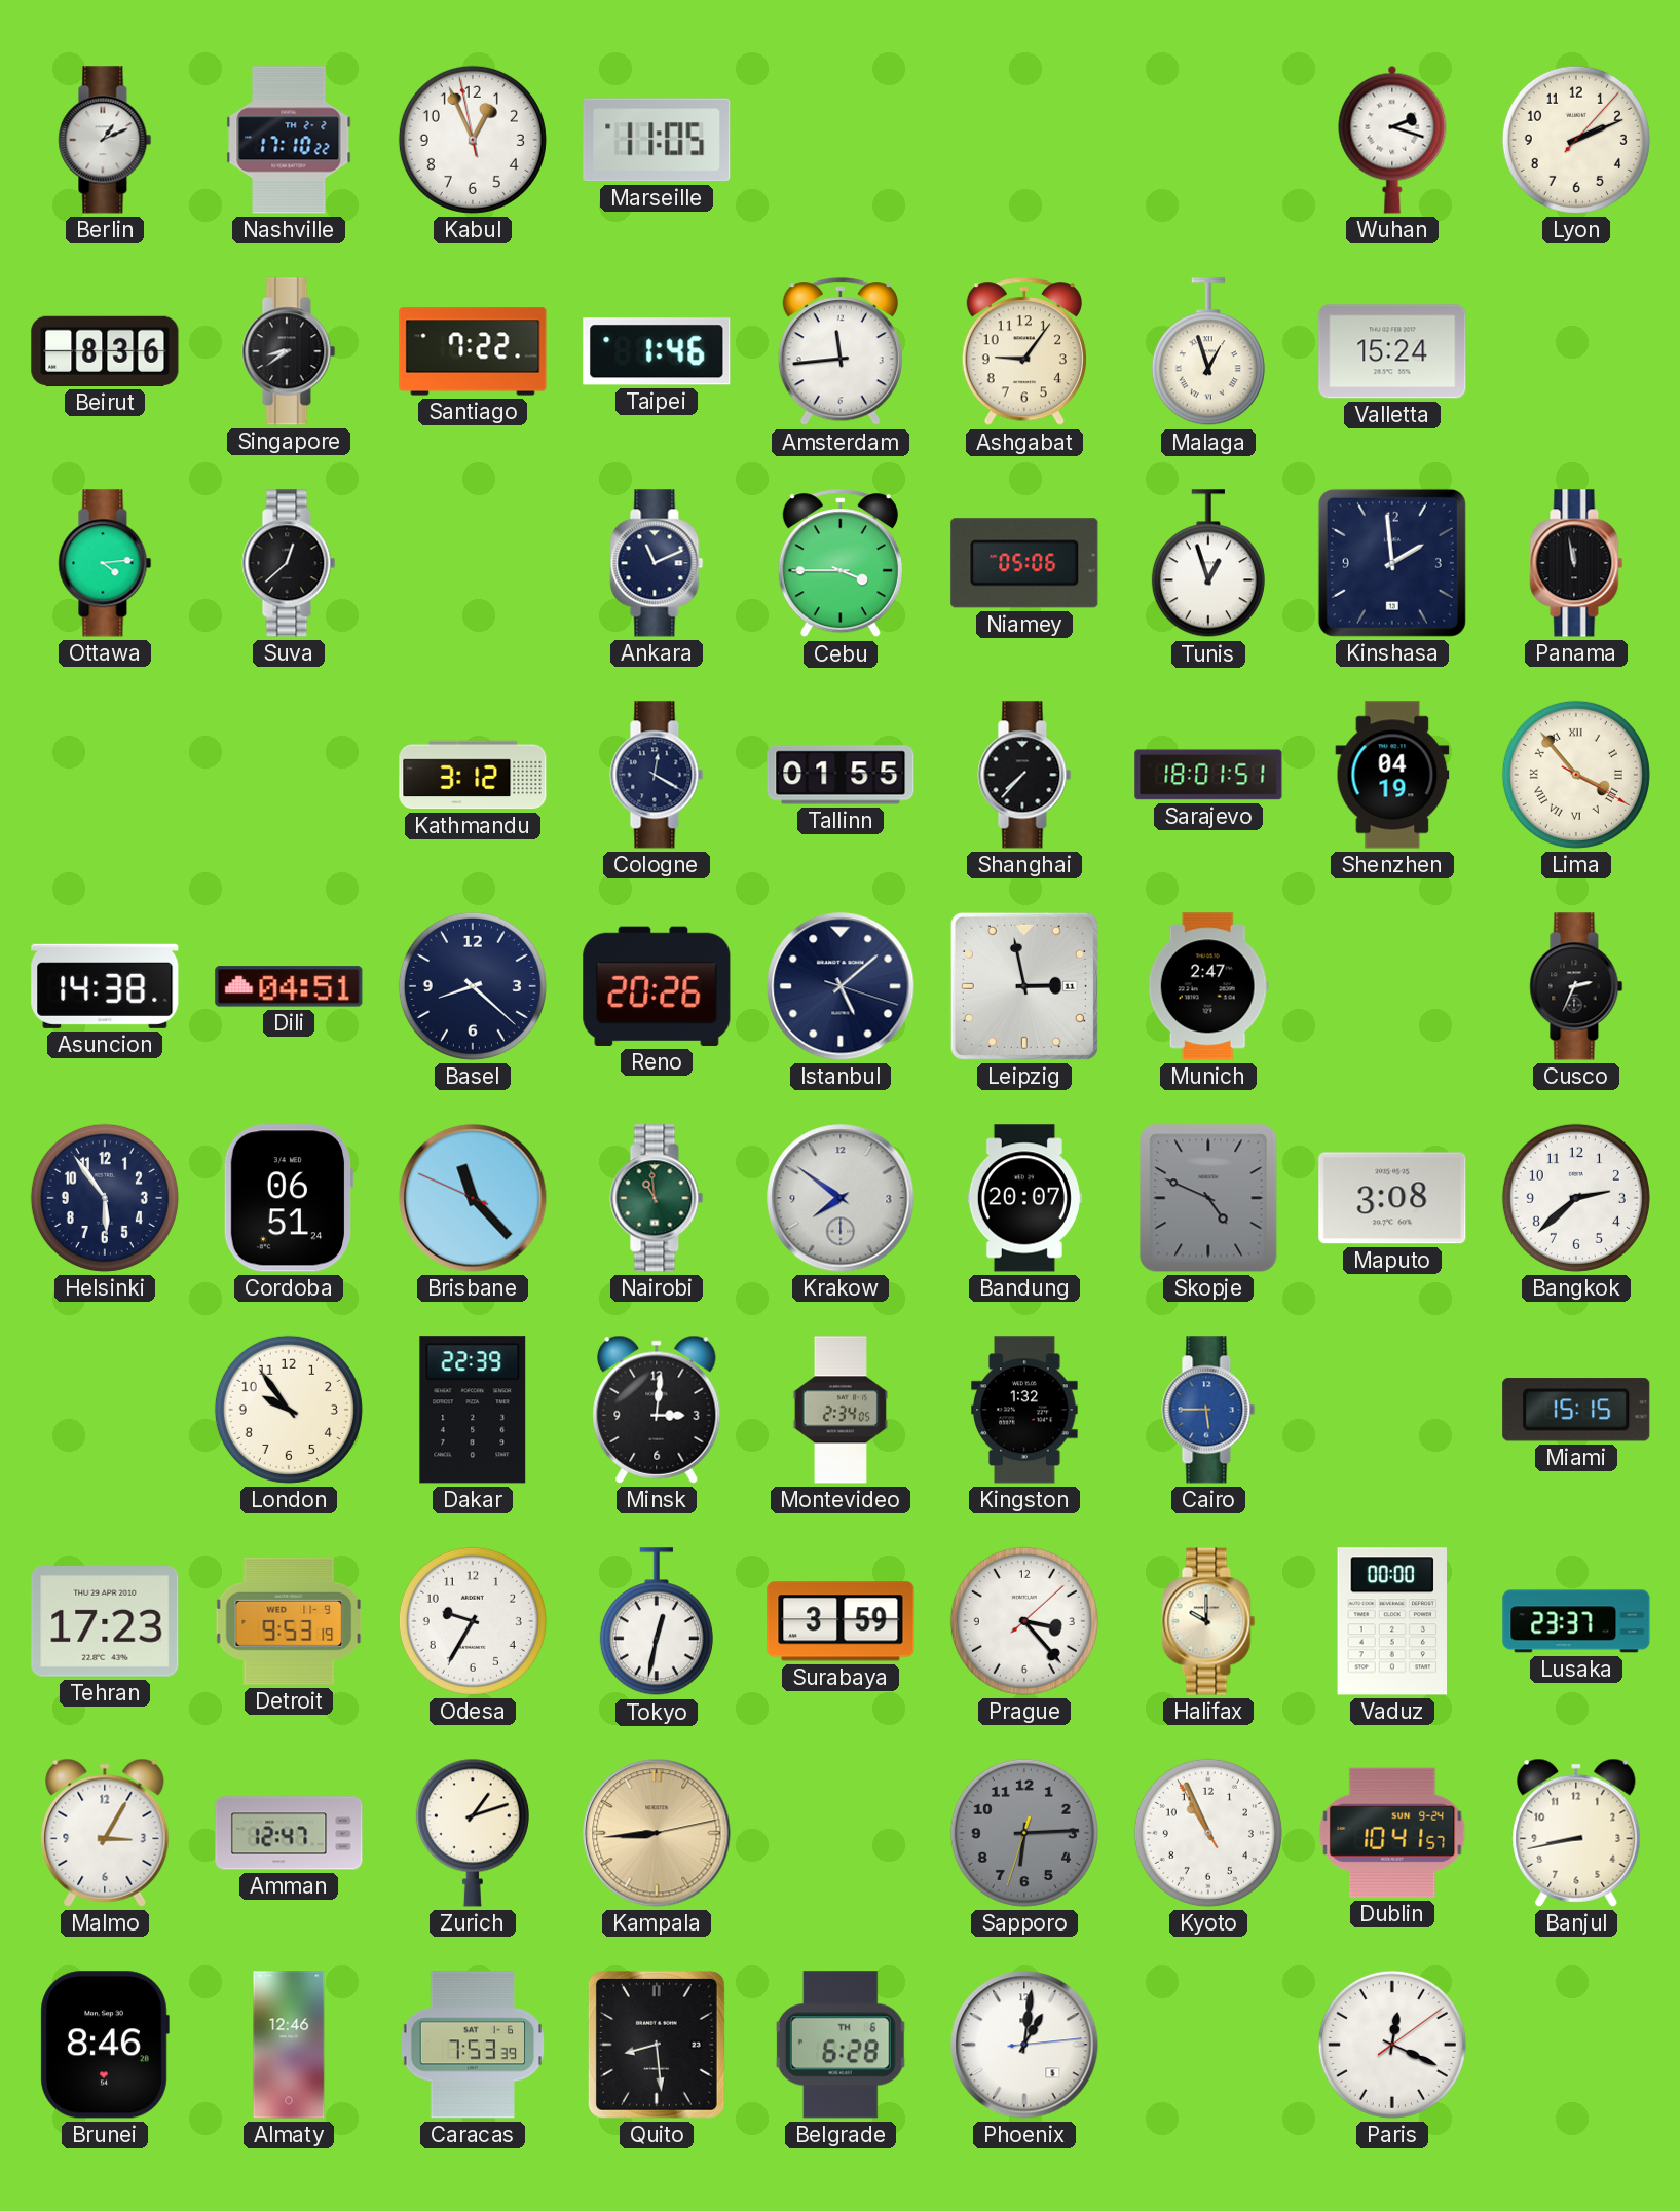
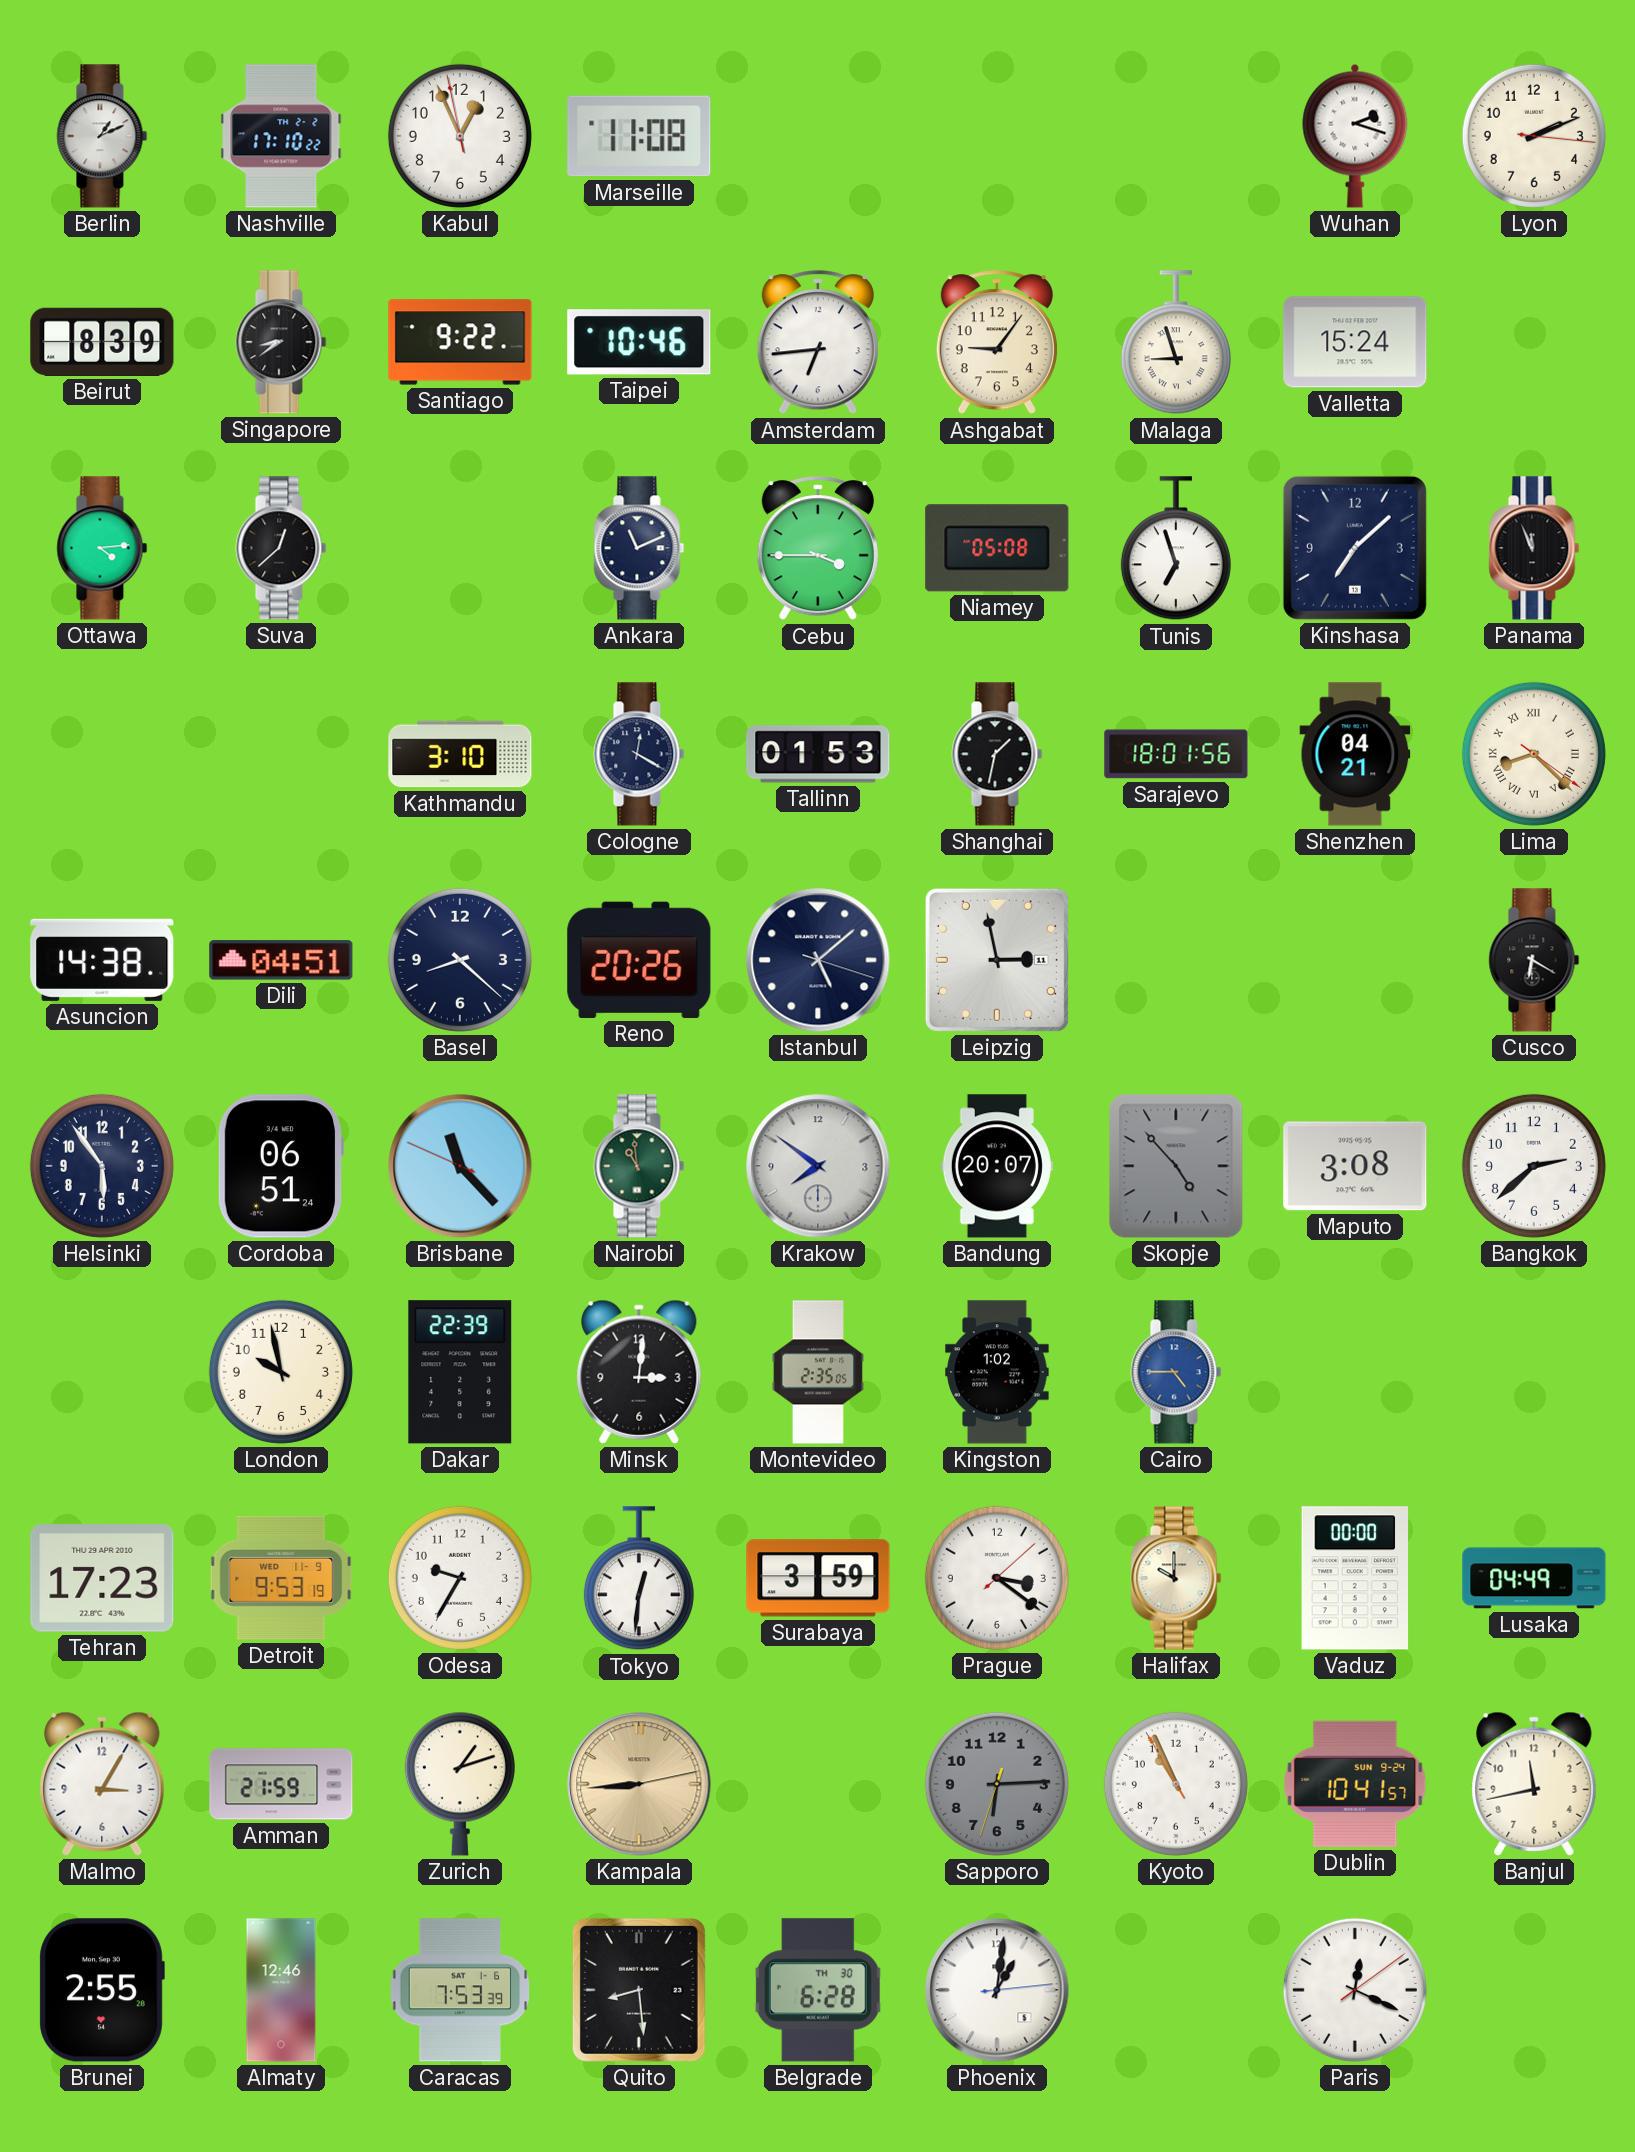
Marseille: 11:05 -> 11:08
Lyon: 2:11:07 -> 2:11:16
Beirut: 8:36 -> 8:39
Santiago: 7:22 -> 9:22
Taipei: 1:46 -> 10:46
Amsterdam: 11:44 -> 6:44
Malaga: 12:57 -> 8:57
Niamey: 05:06 -> 05:08
Tunis: 12:57 -> 6:57
Kinshasa: 1:59 -> 7:08
Panama: 11:58 -> 11:56
Kathmandu: 3:12 -> 3:10
Tallinn: 01:55 -> 01:53
Shanghai: 7:37 -> 1:32
Sarajevo: 18:01:51 -> 18:01:56
Shenzhen: 04:19 -> 04:21
Lima: 3:53 -> 8:22
Munich: 2:47 -> none
Cusco: 2:34 -> 6:20
Skopje: 4:49 -> 4:53
London: 9:54 -> 9:58
Montevideo: 2:34 -> 2:35
Kingston: 1:32 -> 1:02
Cairo: 5:45 -> 4:45
Miami: 15:15 -> none
Tokyo: 12:32 -> 12:31
Prague: 3:23 -> 3:21
Lusaka: 23:37 -> 04:49
Amman: 12:47 -> 21:59
Banjul: 8:43 -> 11:43
Brunei: 8:46 -> 2:55
Belgrade date: TH 6 -> TH 30
